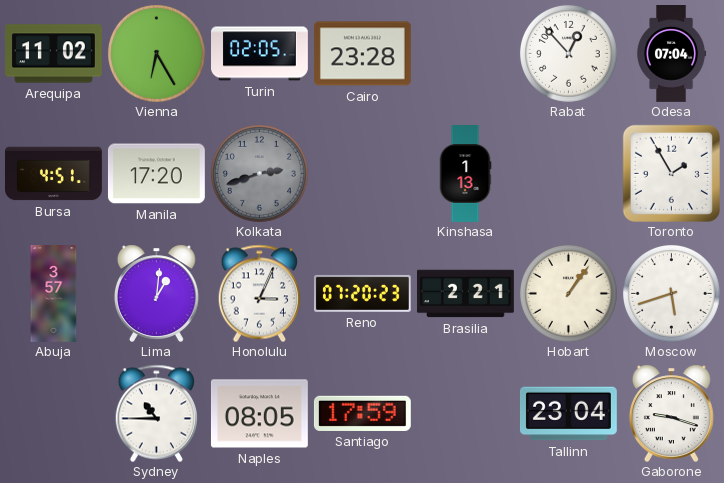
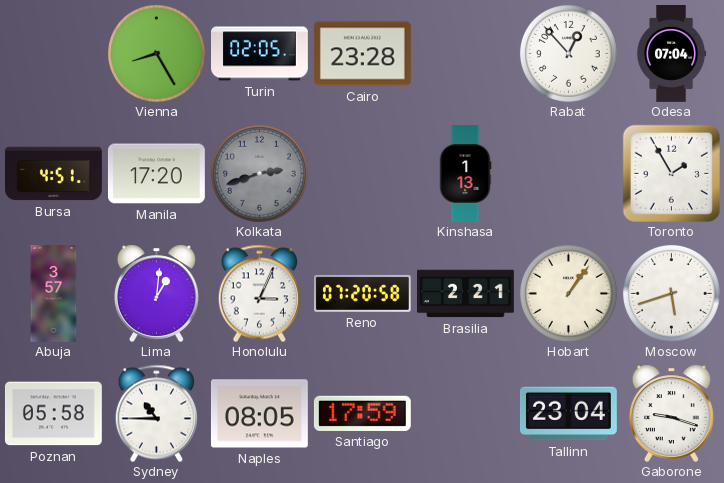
Arequipa: 11:02 -> none
Vienna: 6:25 -> 8:25
Reno: 07:20:23 -> 07:20:58
Poznan: none -> 05:58
